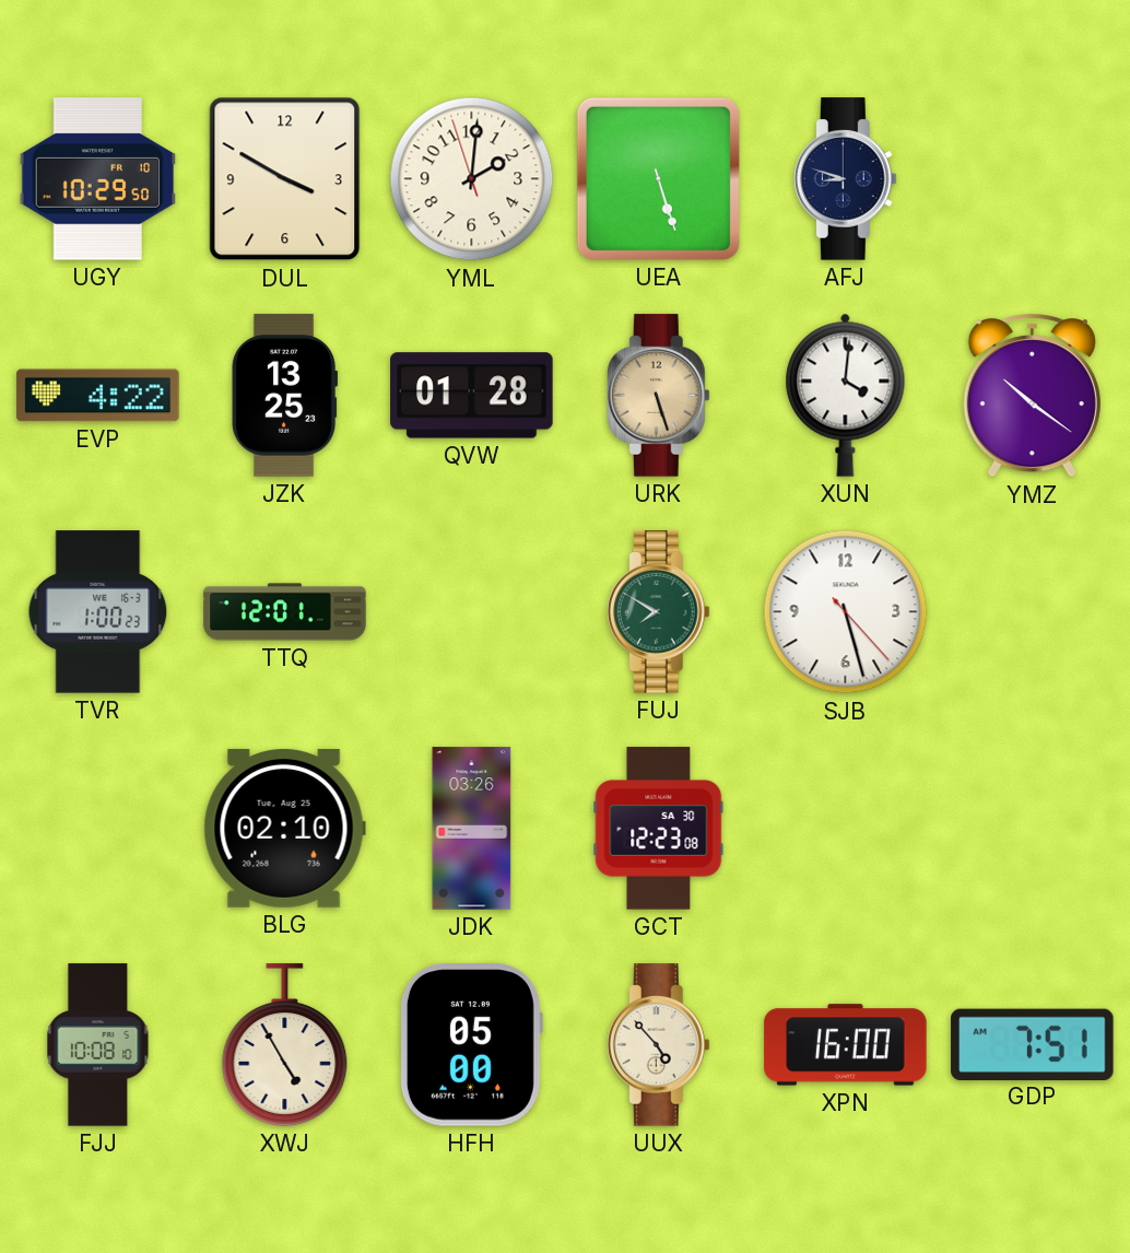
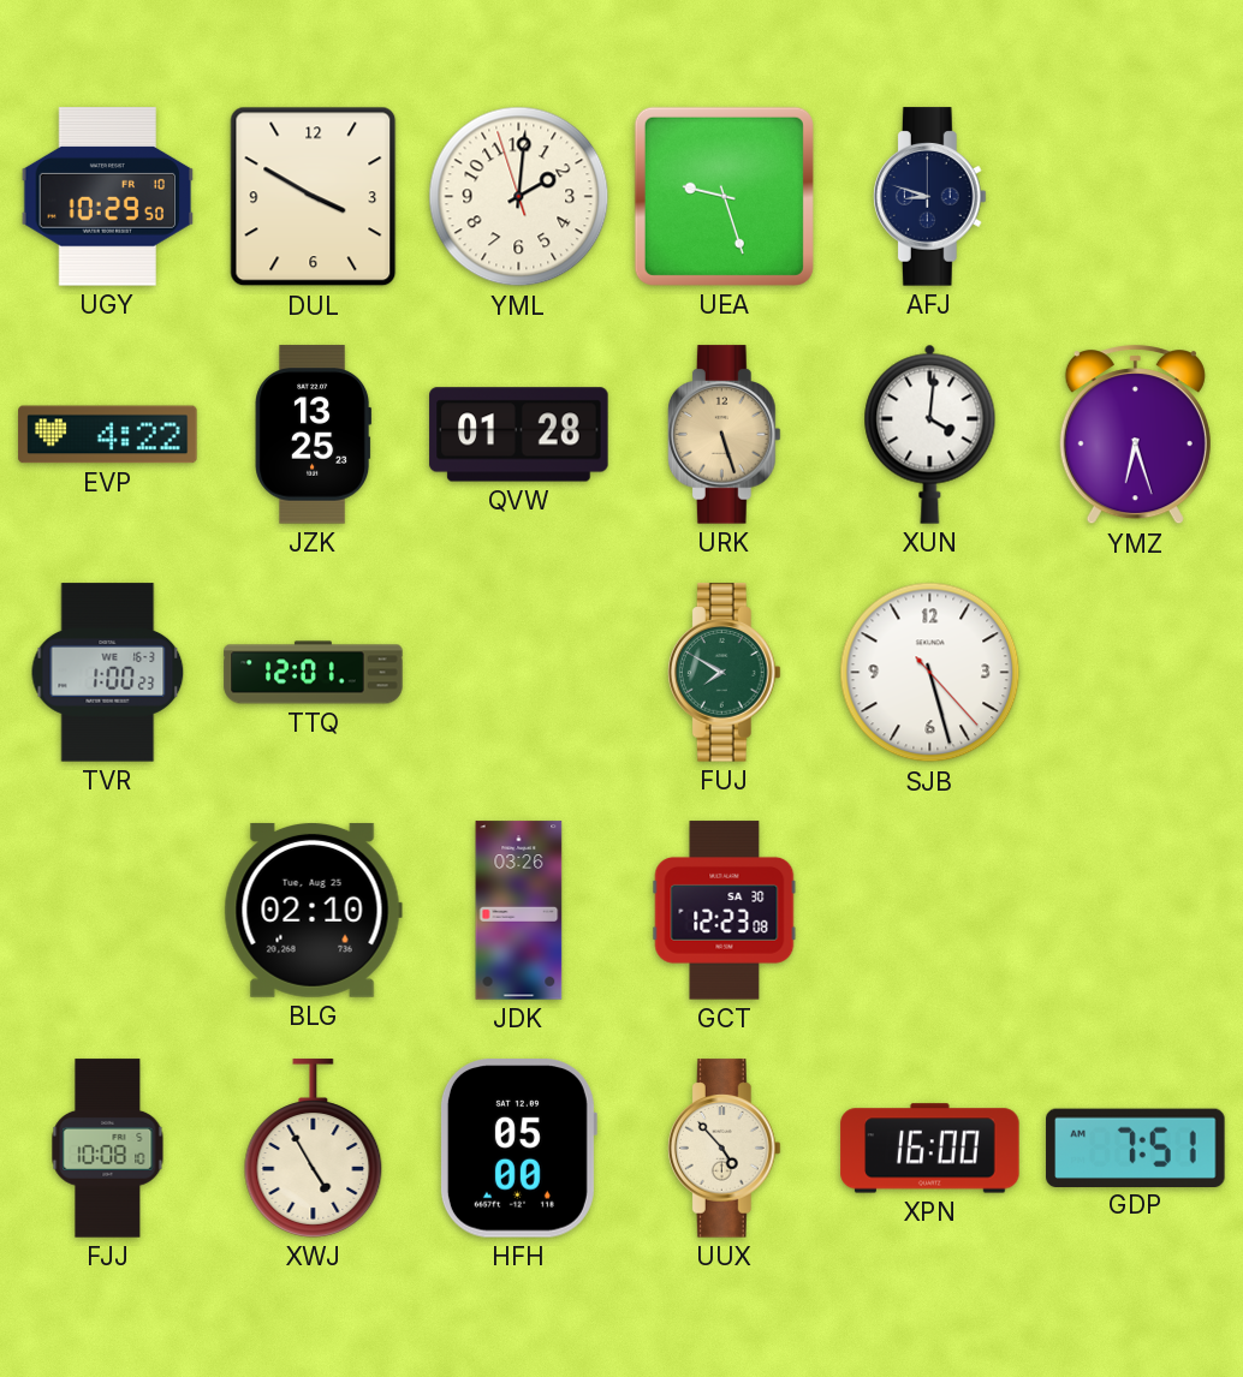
UEA: 5:27 -> 9:27
YMZ: 10:21 -> 6:27
